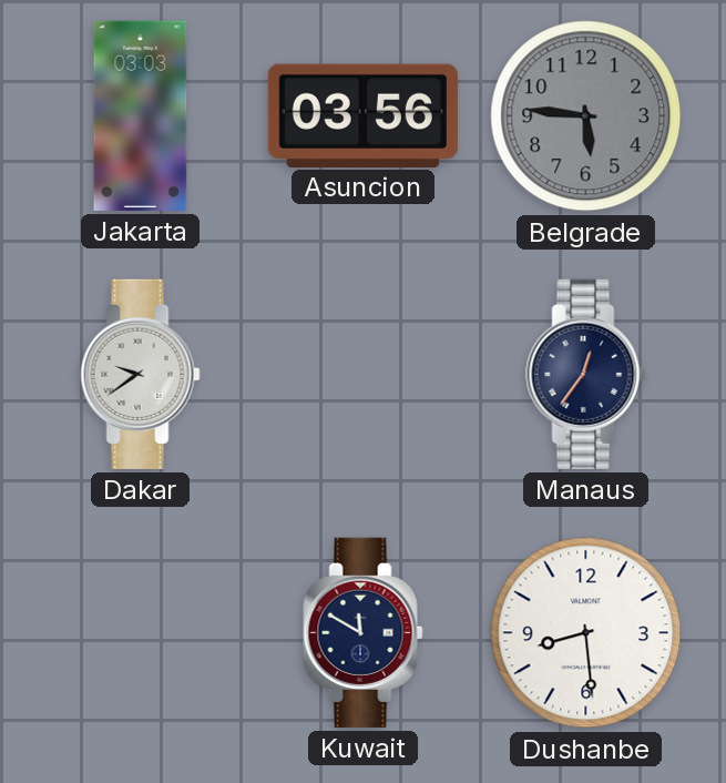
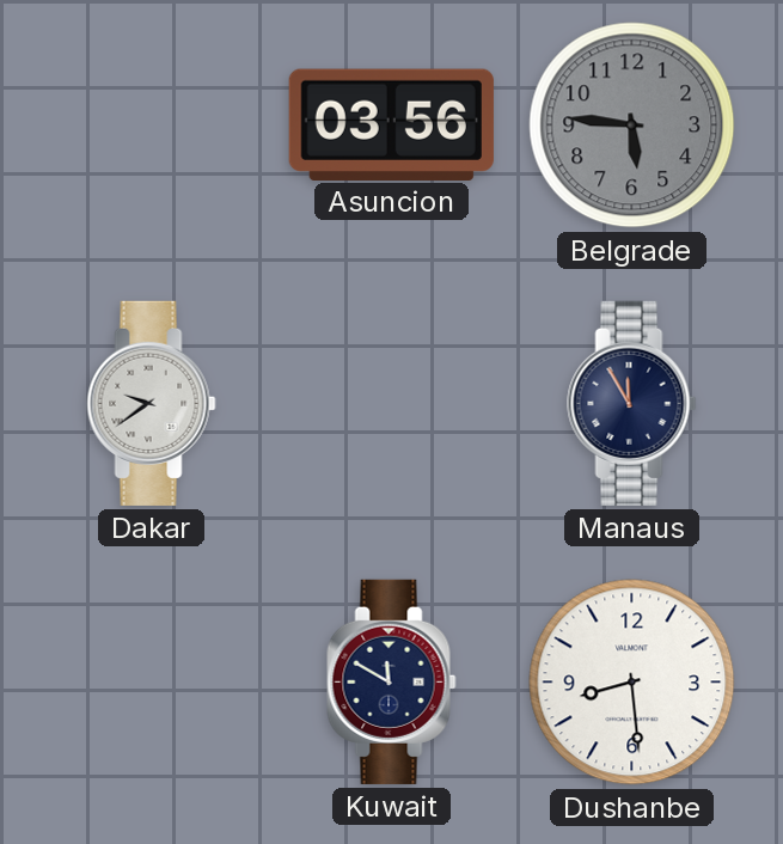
Jakarta: 03:03 -> none
Manaus: 12:36 -> 11:55
